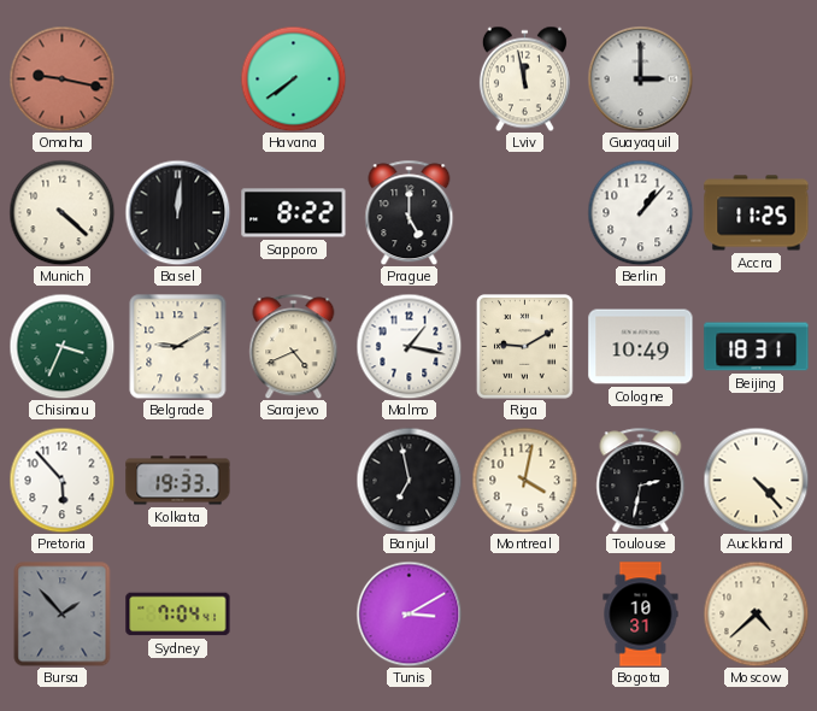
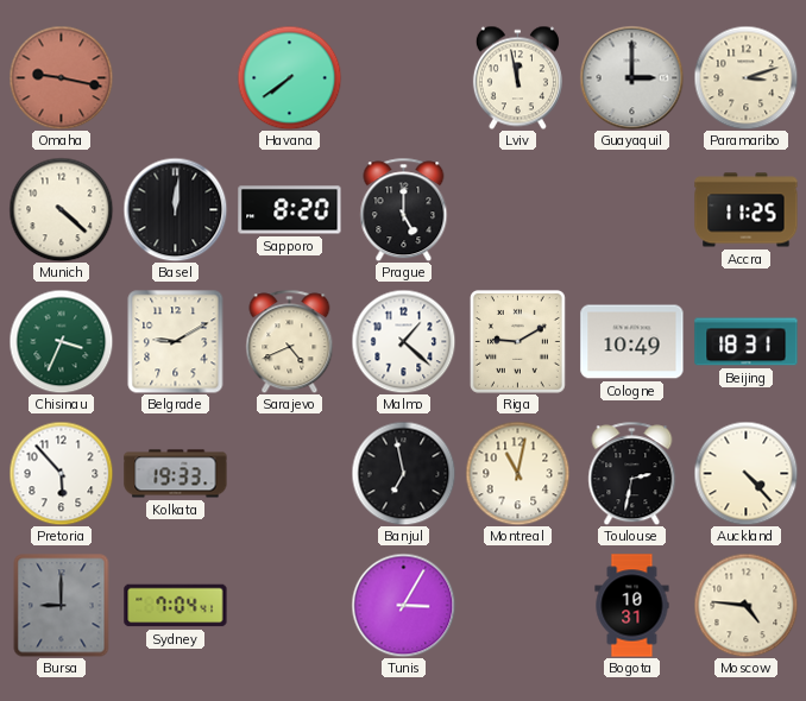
Paramaribo: none -> 3:12
Sapporo: 8:22 -> 8:20
Berlin: 1:07 -> none
Malmo: 1:17 -> 1:22
Montreal: 4:02 -> 11:02
Bursa: 1:53 -> 9:00
Tunis: 3:10 -> 3:05
Moscow: 4:38 -> 4:46
